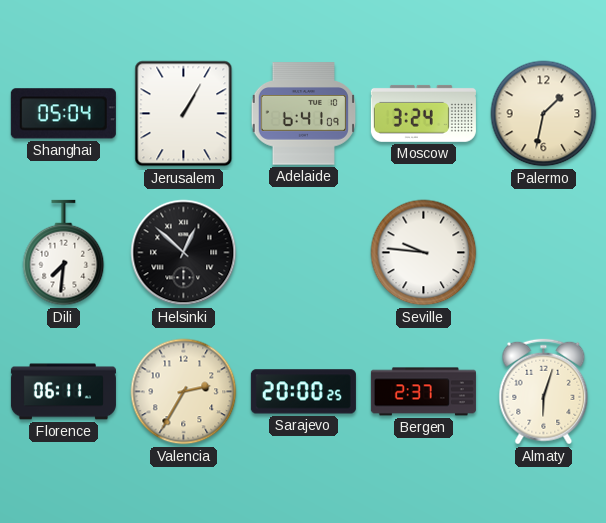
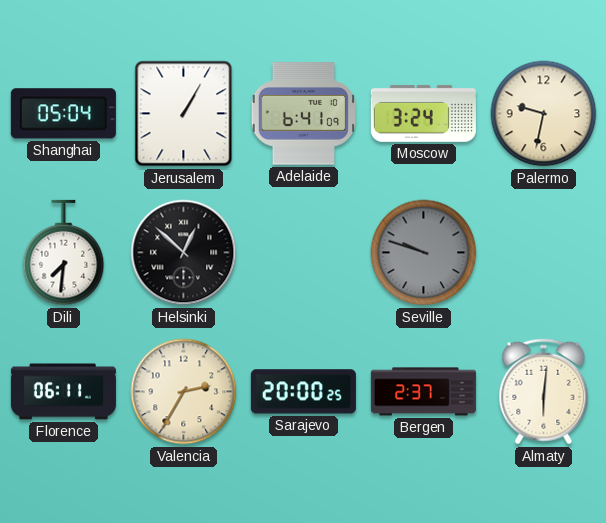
Palermo: 1:32 -> 9:32
Seville: 9:46 -> 9:48
Seville dial: white -> grey
Almaty: 6:03 -> 6:01
